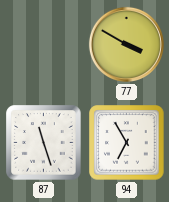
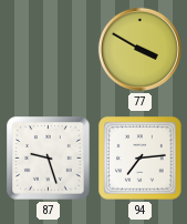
87: 11:27 -> 9:27
94: 6:55 -> 7:14
